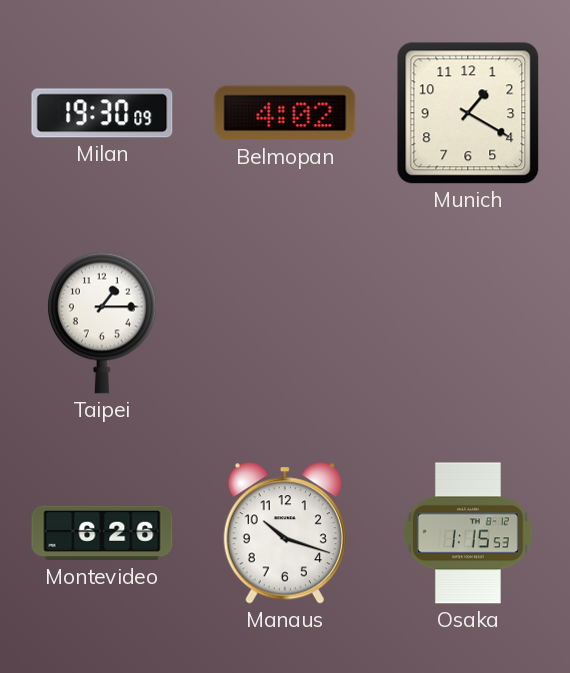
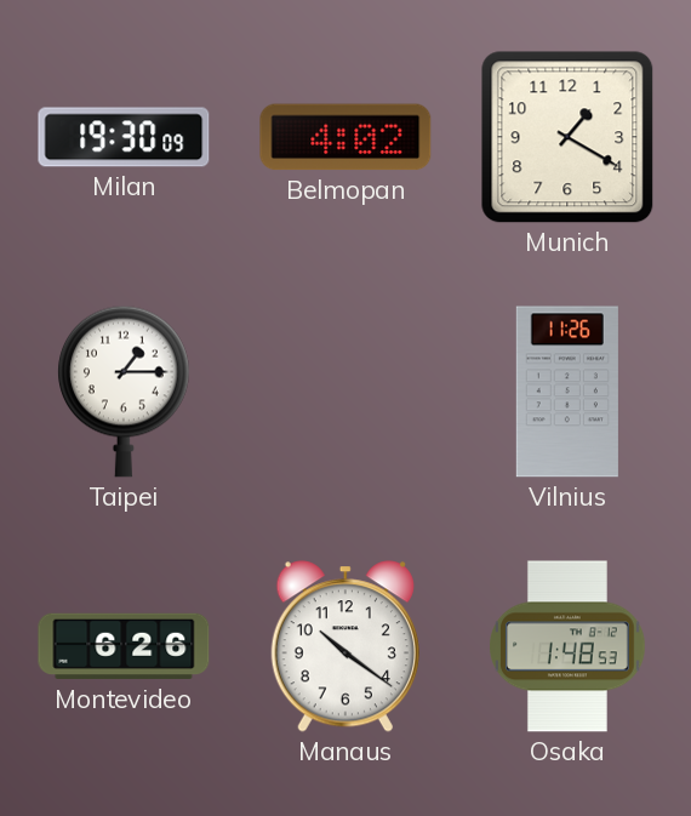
Vilnius: none -> 11:26
Manaus: 10:18 -> 10:21
Osaka: 1:15 -> 1:48
